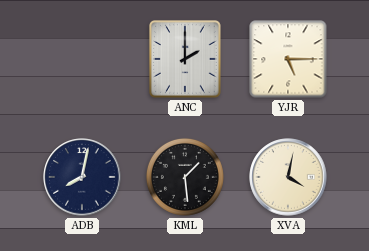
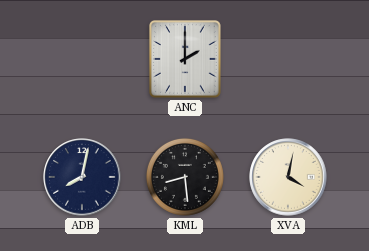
YJR: 5:15 -> none
KML: 1:29 -> 8:29
